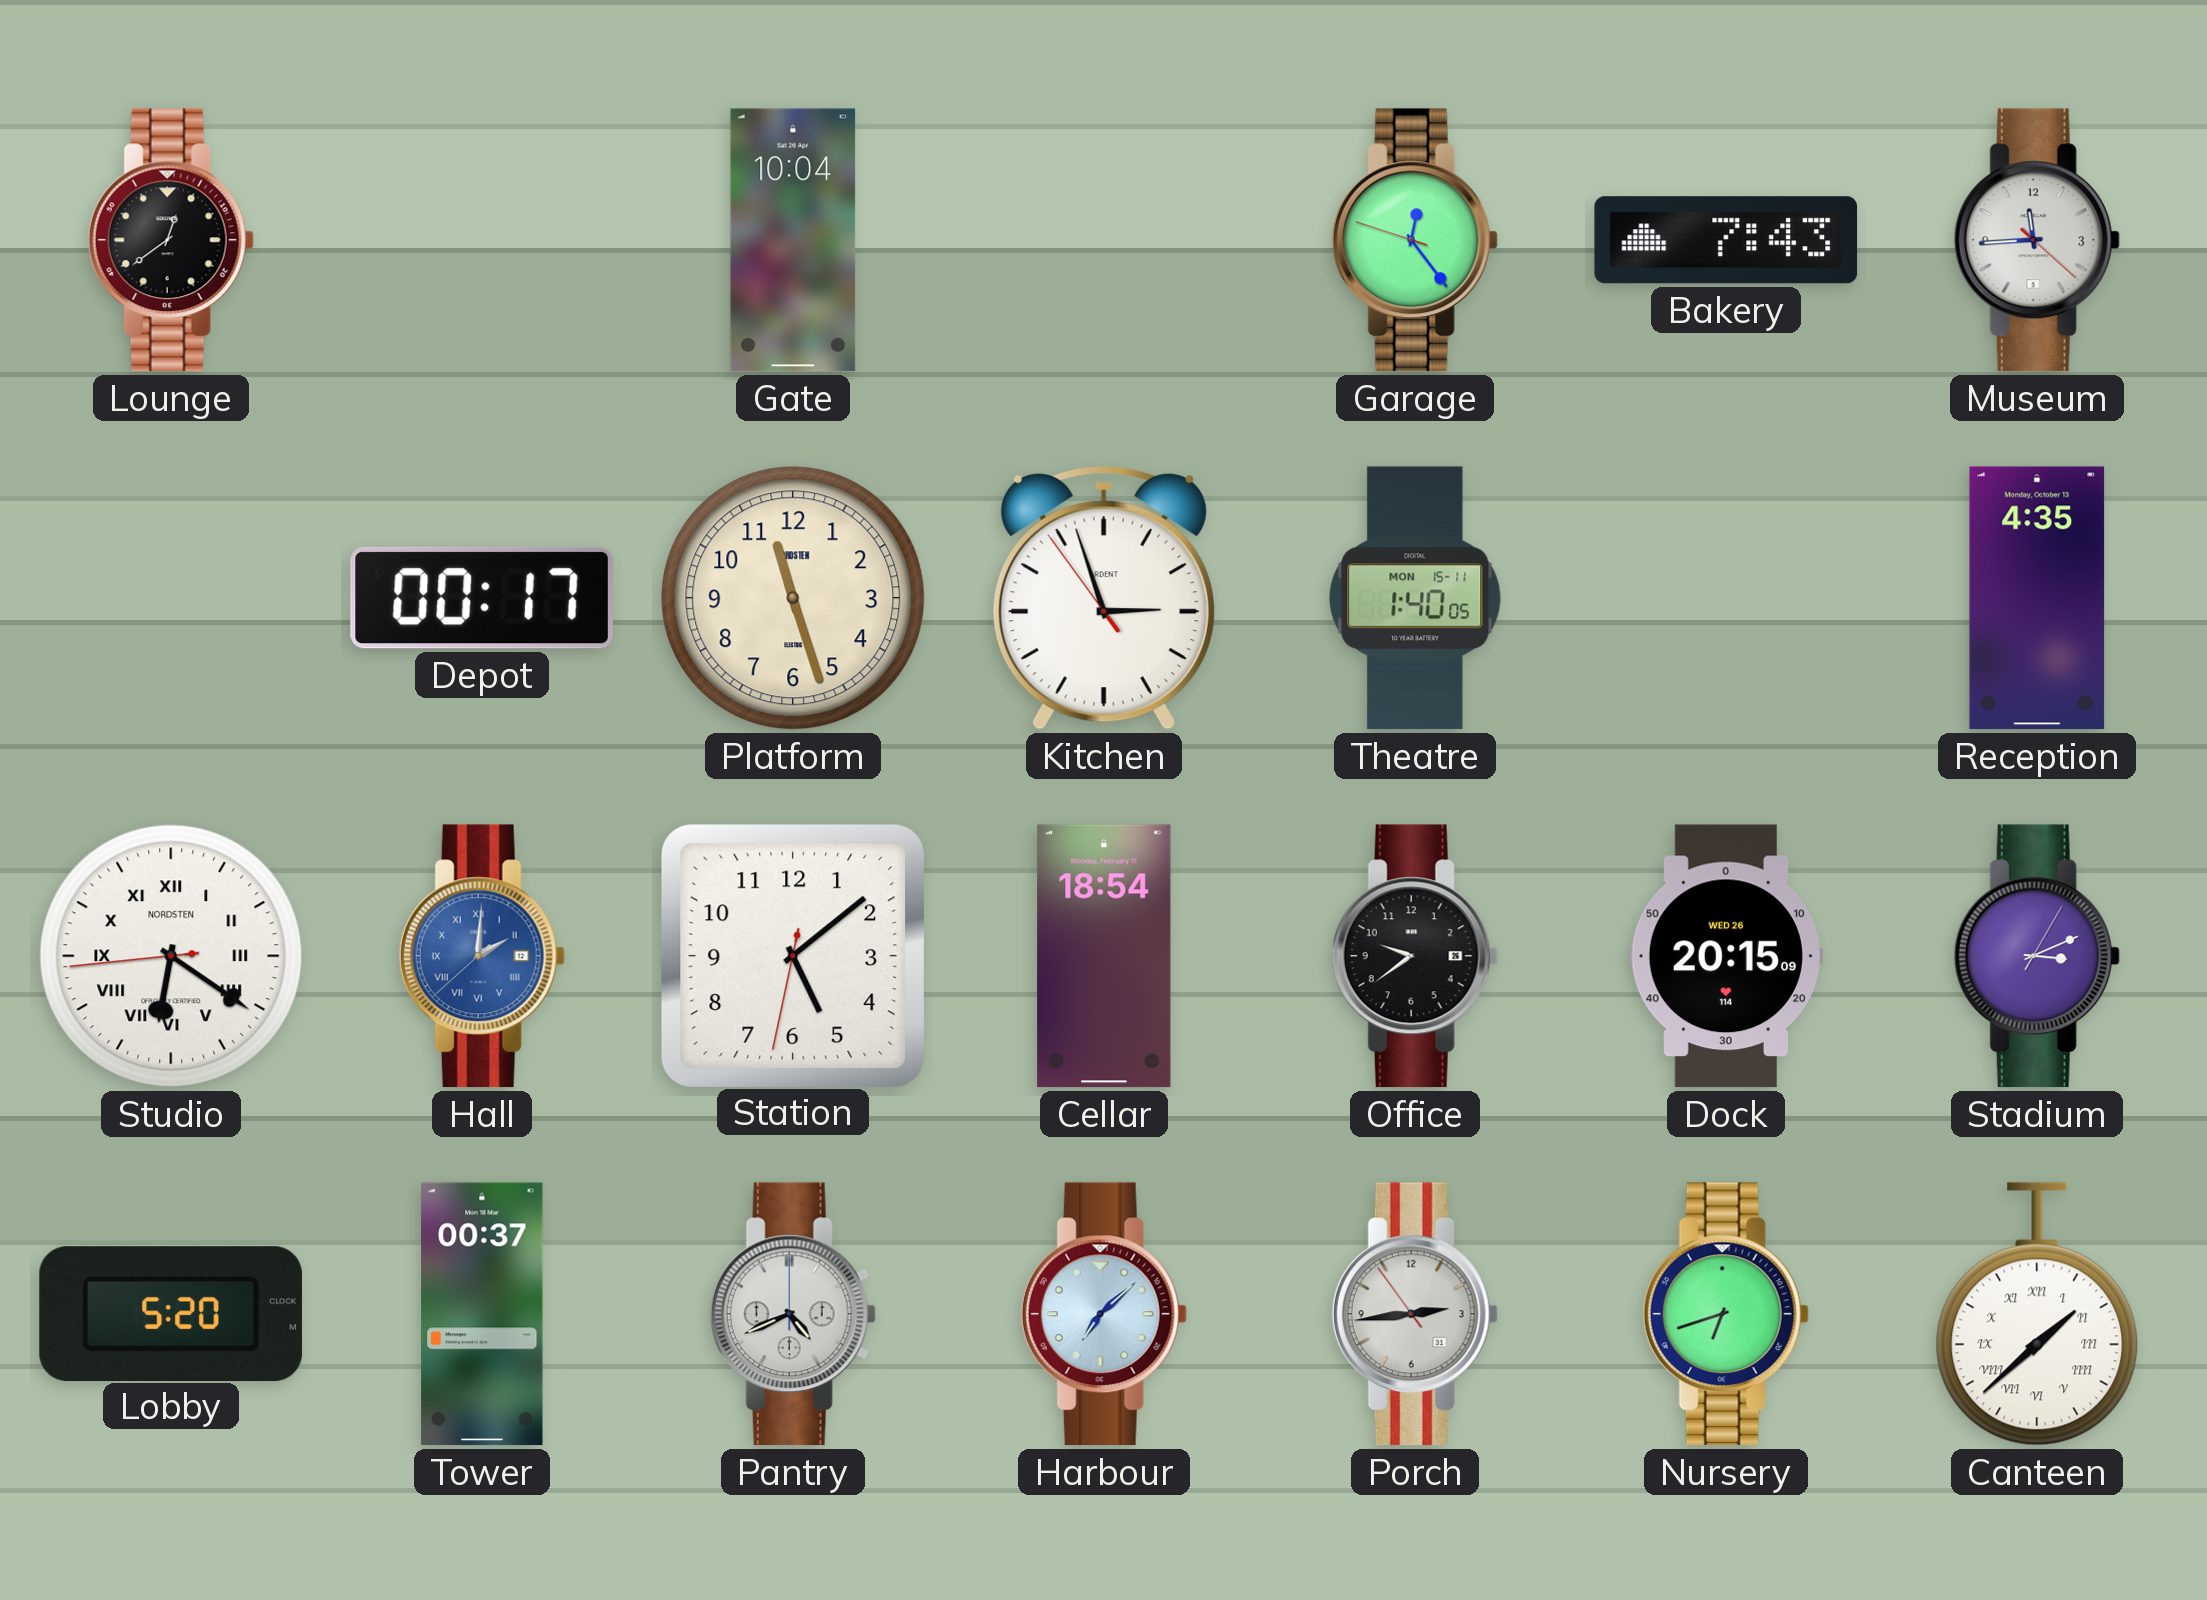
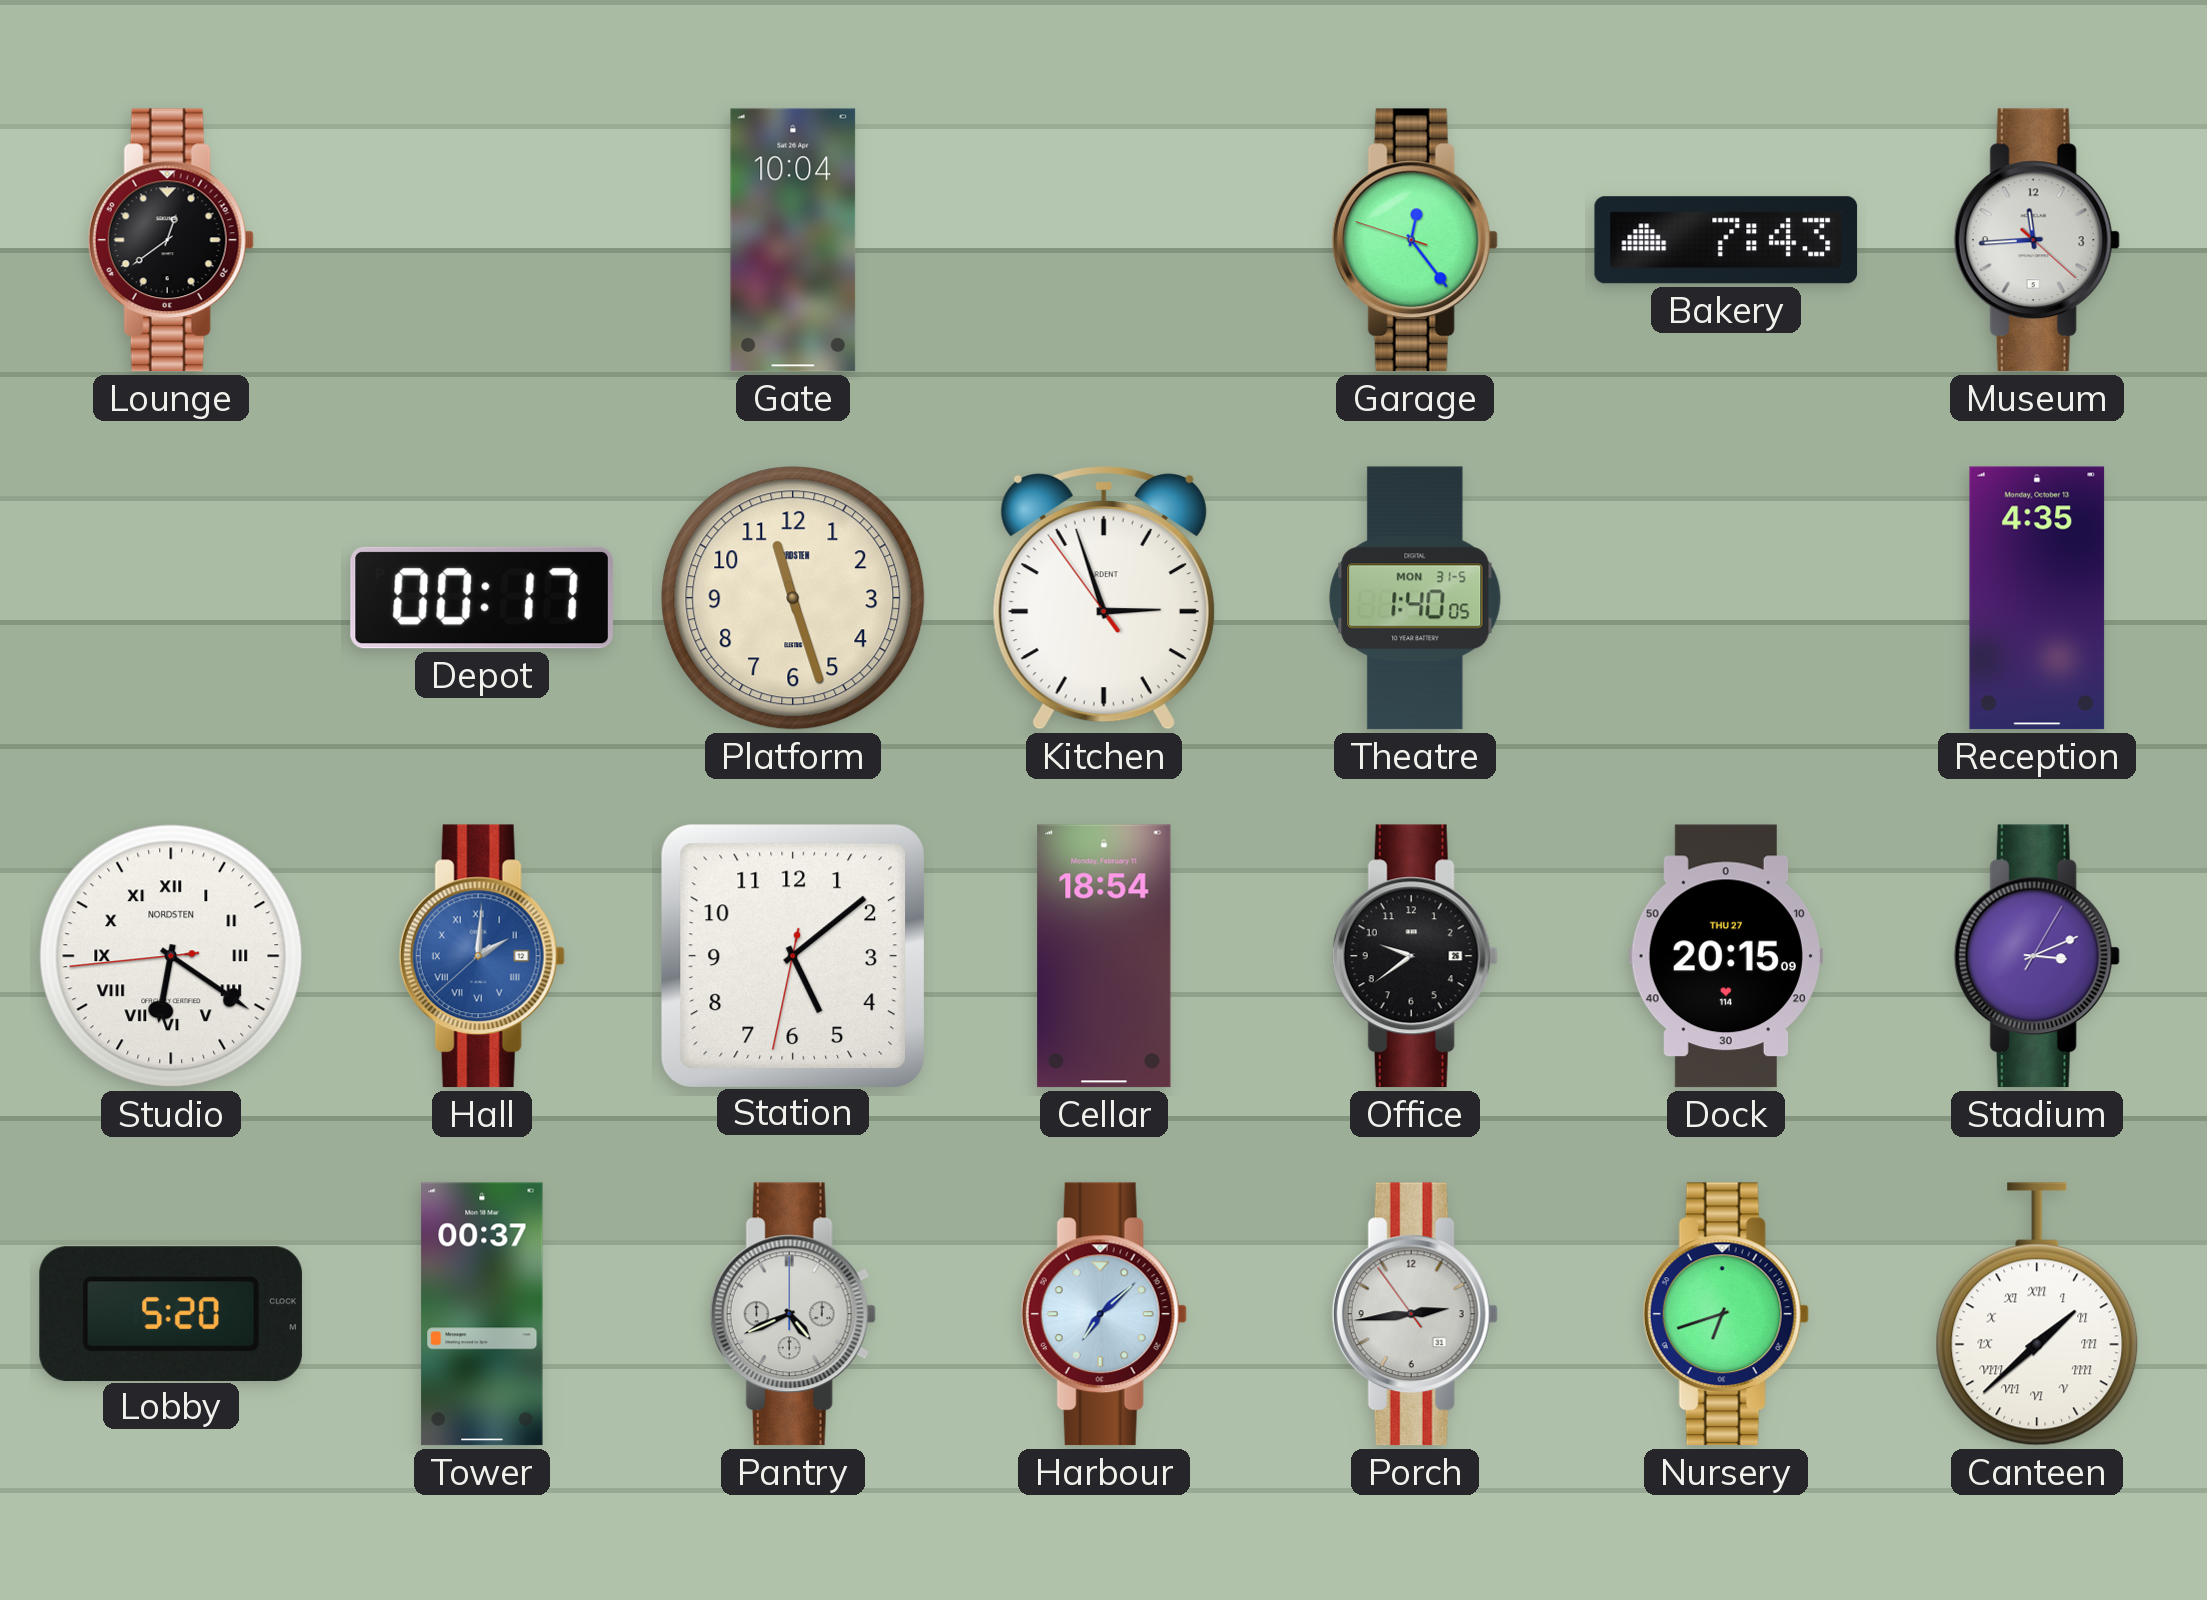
Theatre date: MON 15-11 -> MON 31-5
Dock date: WED 26 -> THU 27
